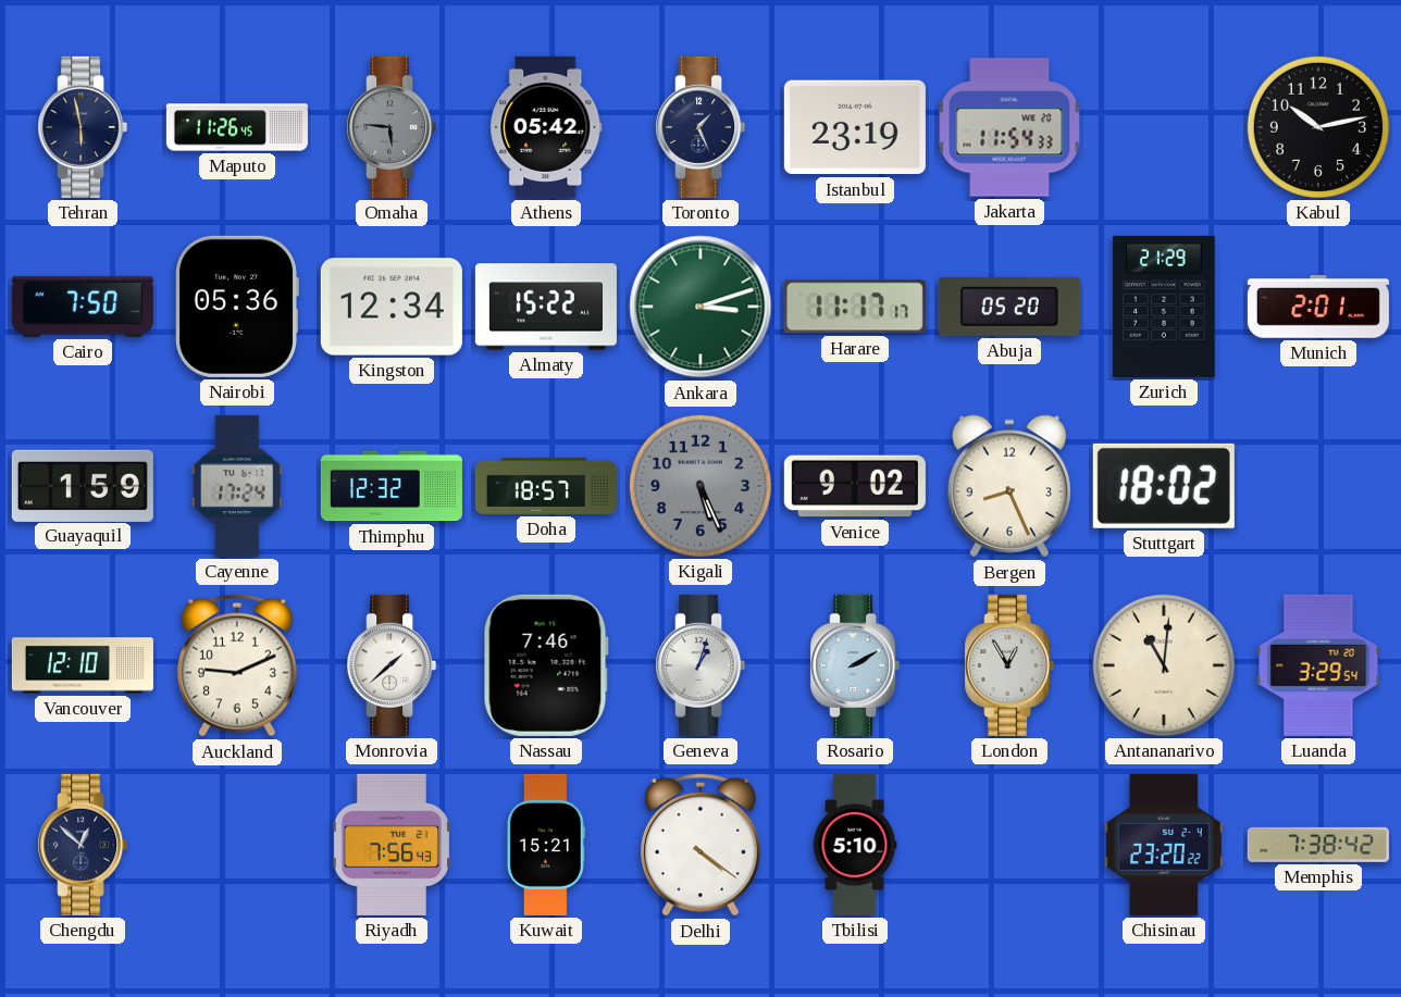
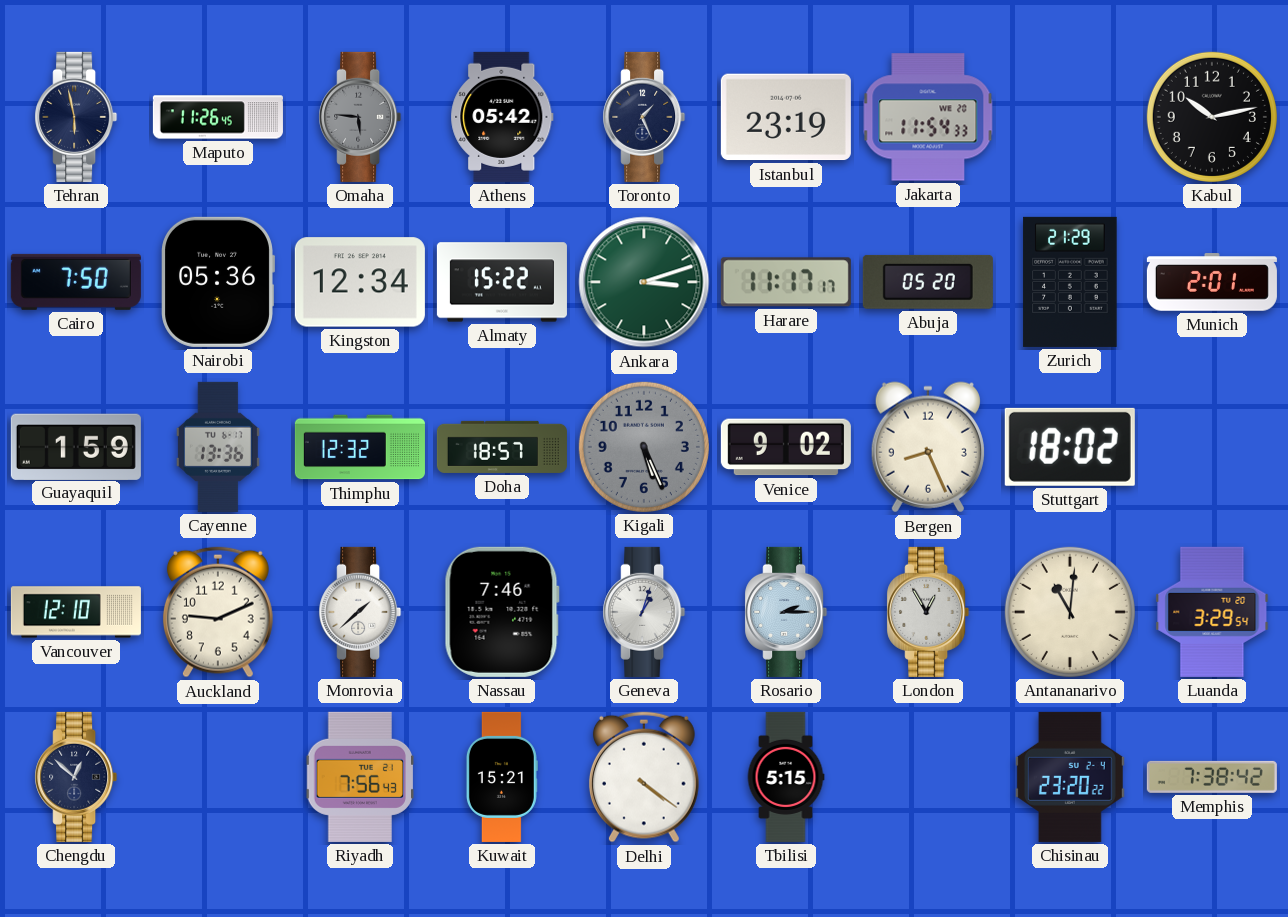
Cayenne: 17:24 -> 13:36
Rosario: 2:10 -> 2:15
Tbilisi: 5:10 -> 5:15
